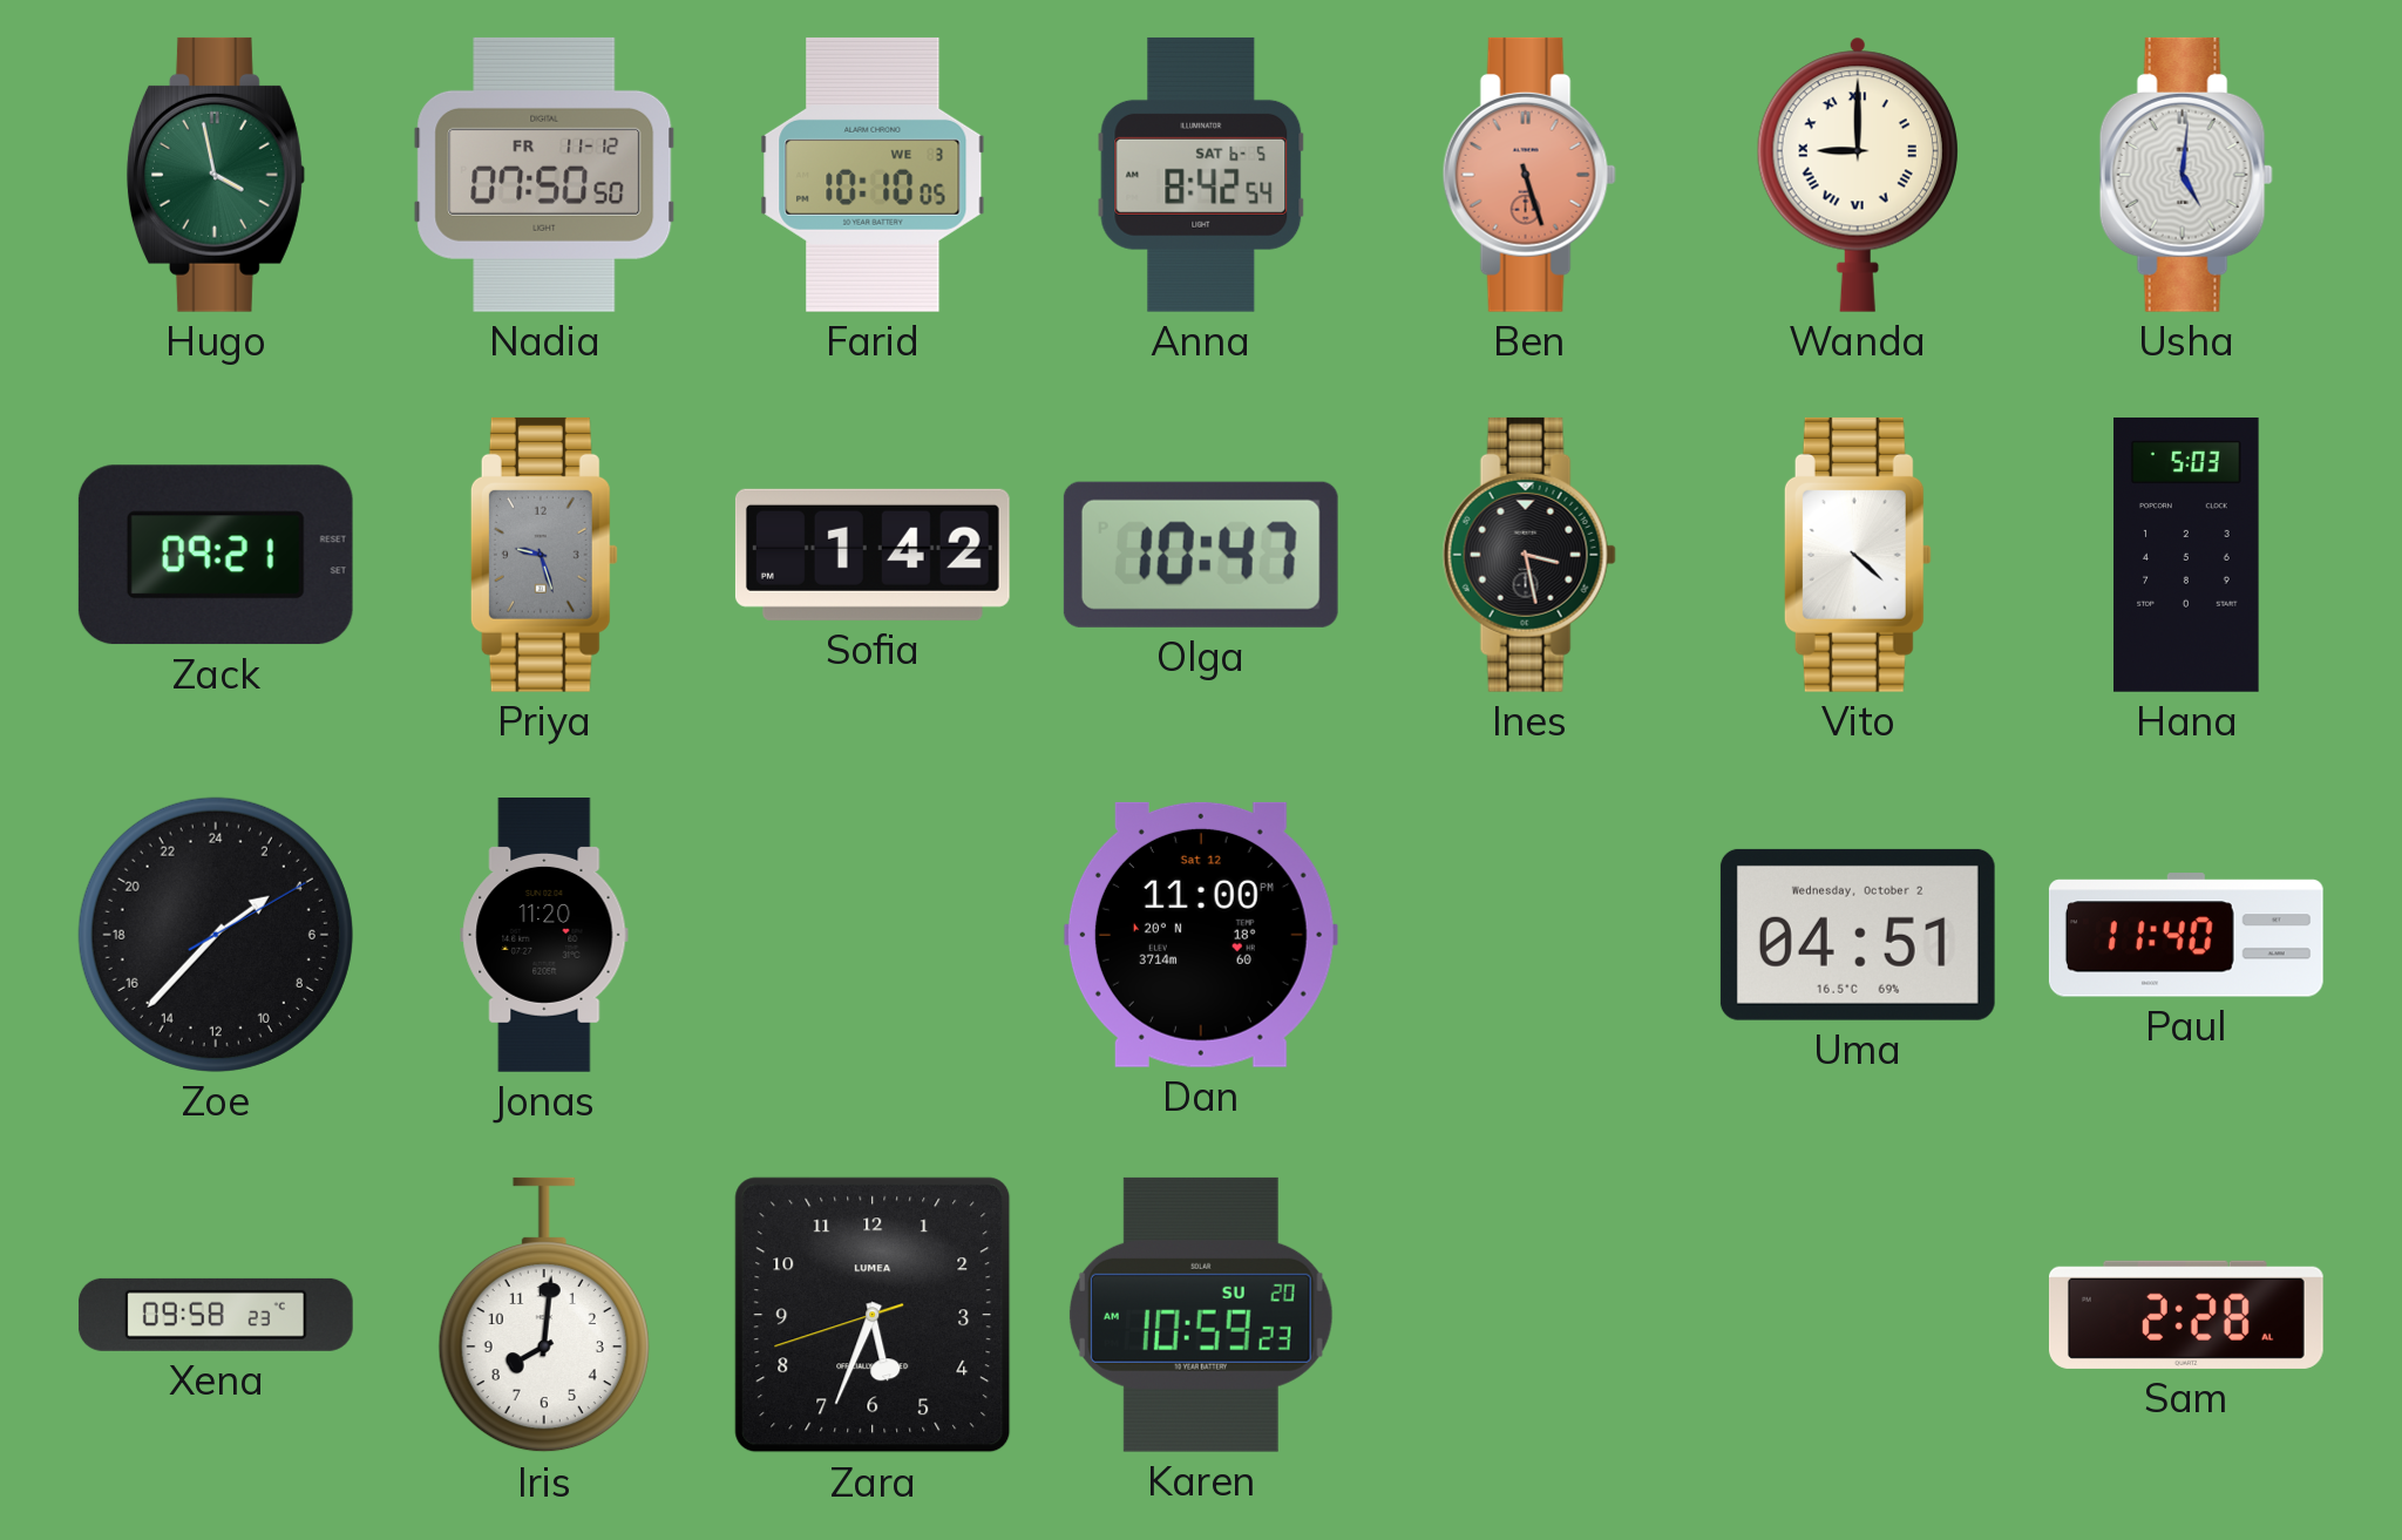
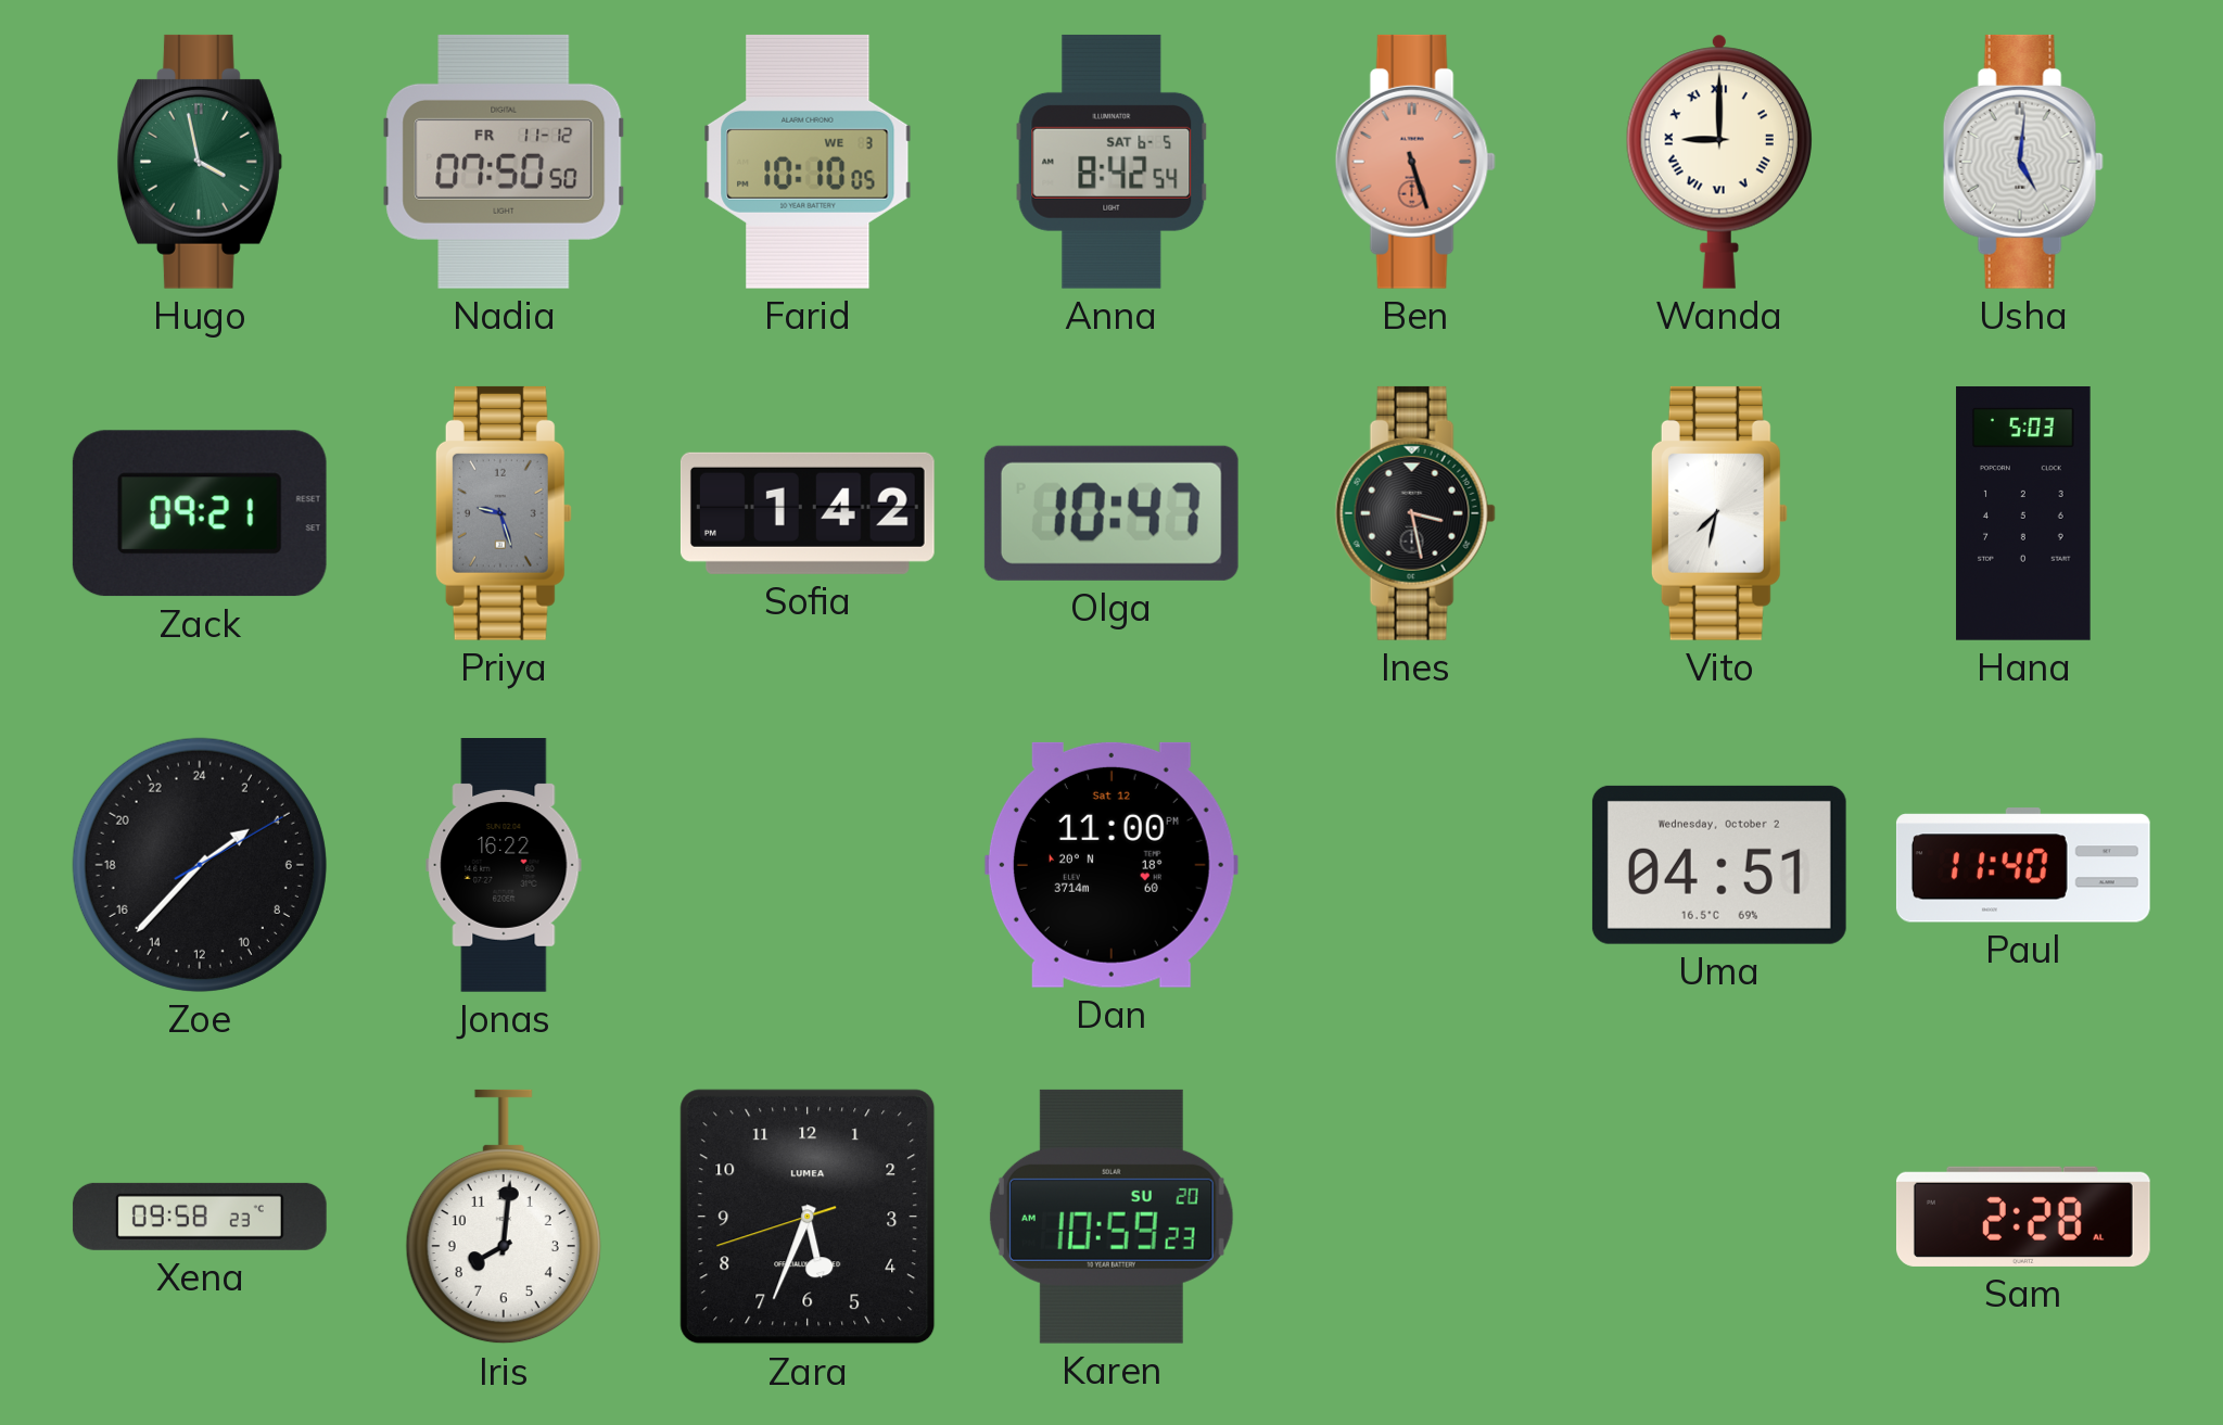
Vito: 4:22 -> 7:32
Jonas: 11:20 -> 16:22
